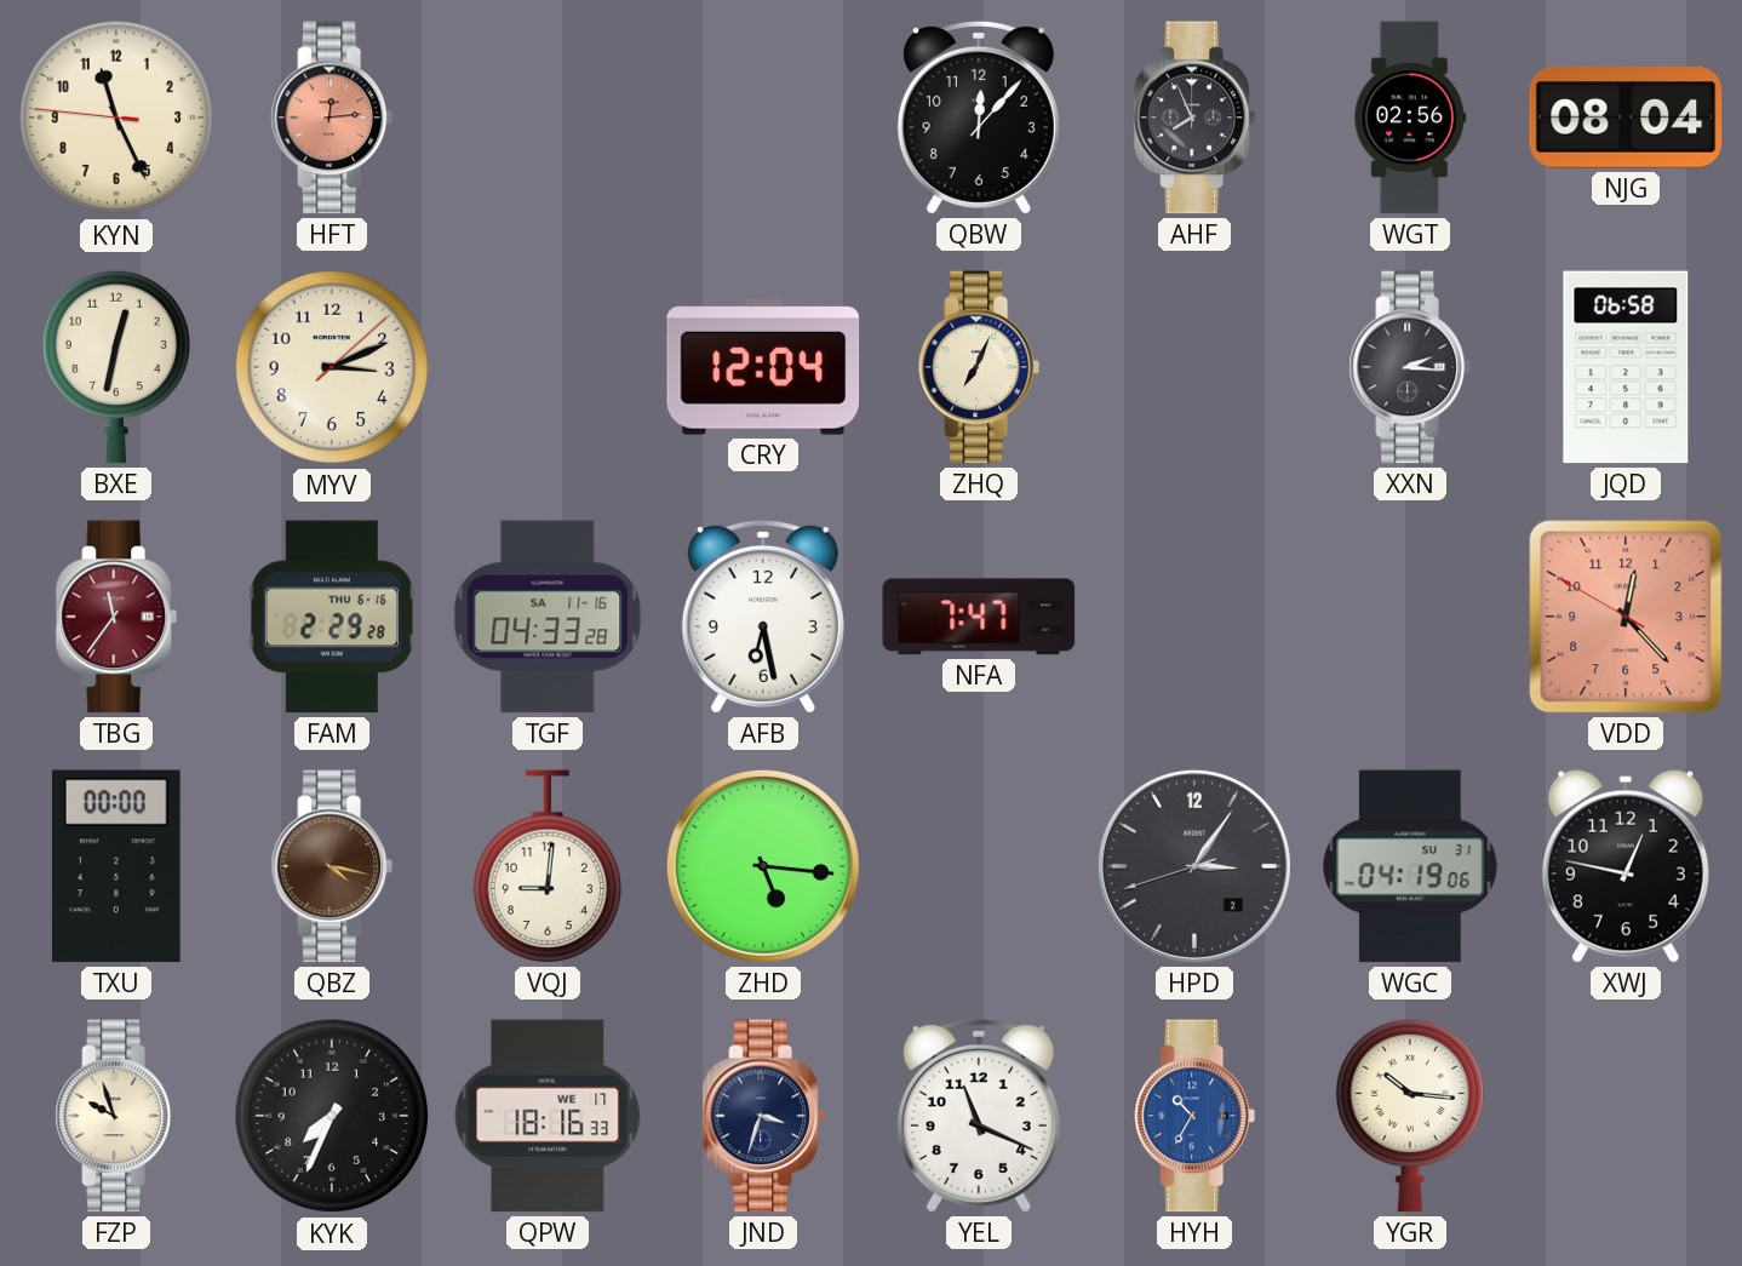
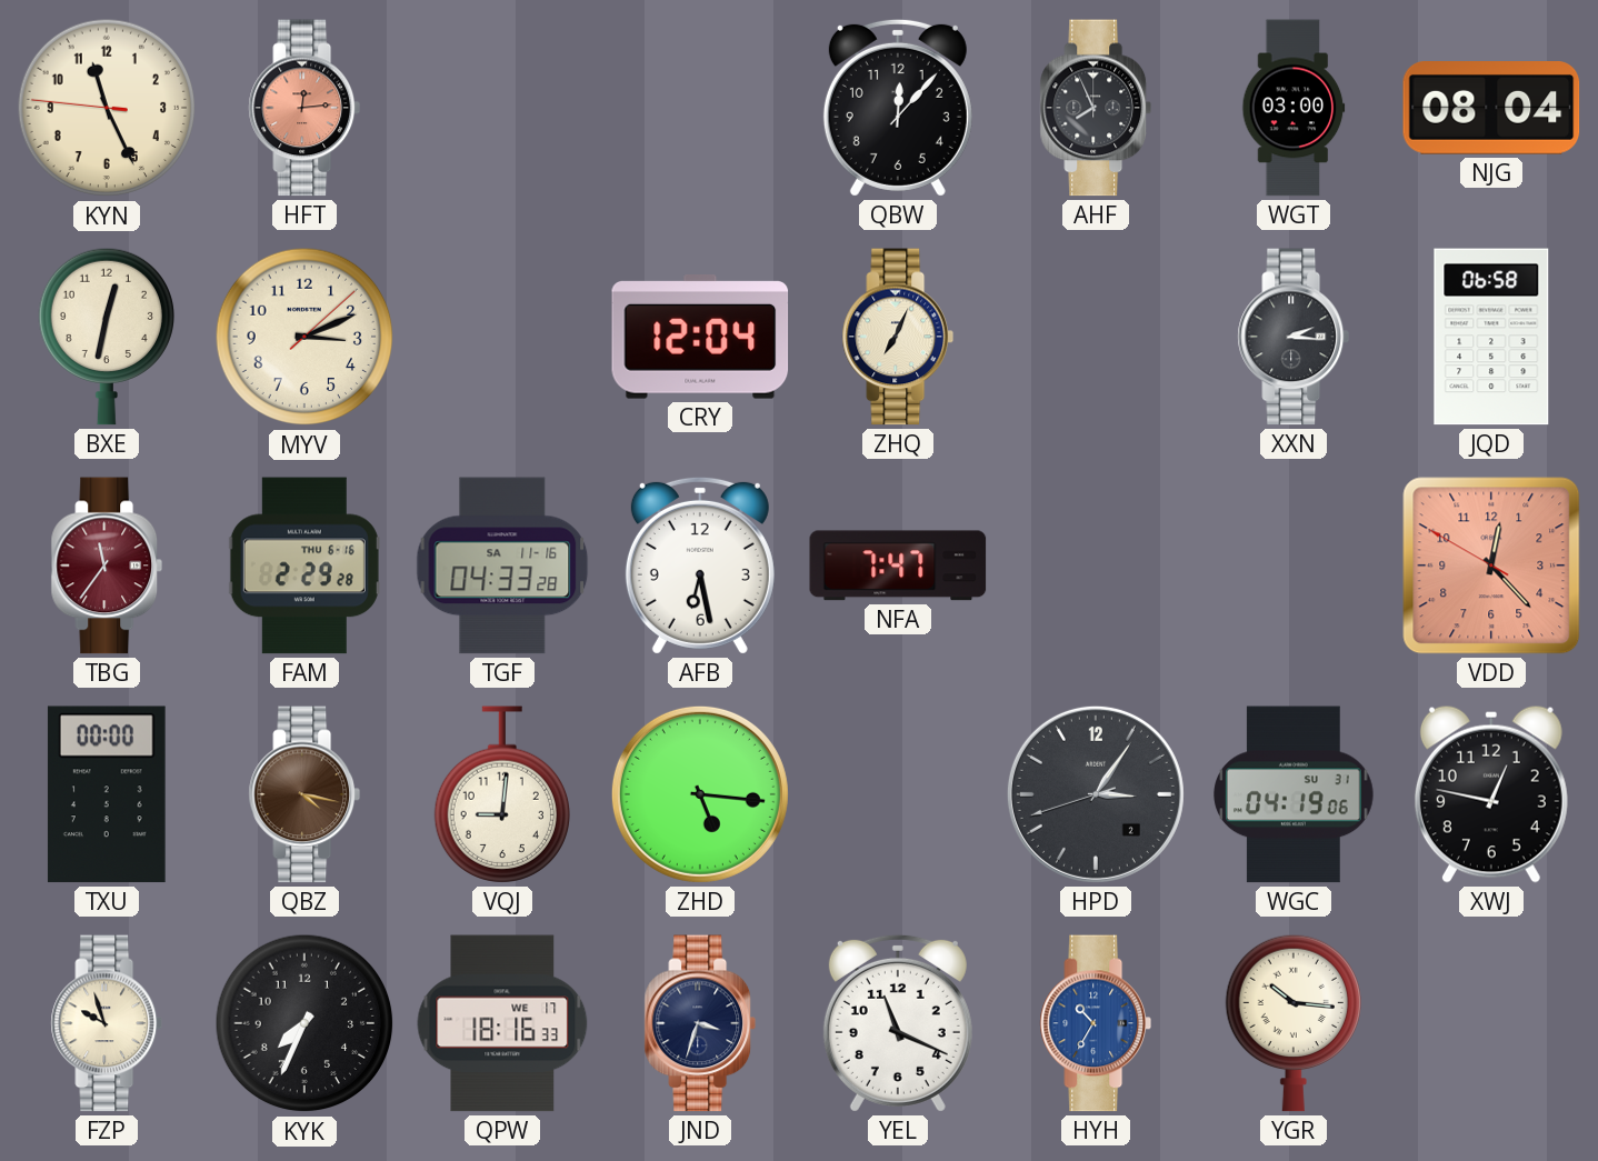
WGT: 02:56 -> 03:00
